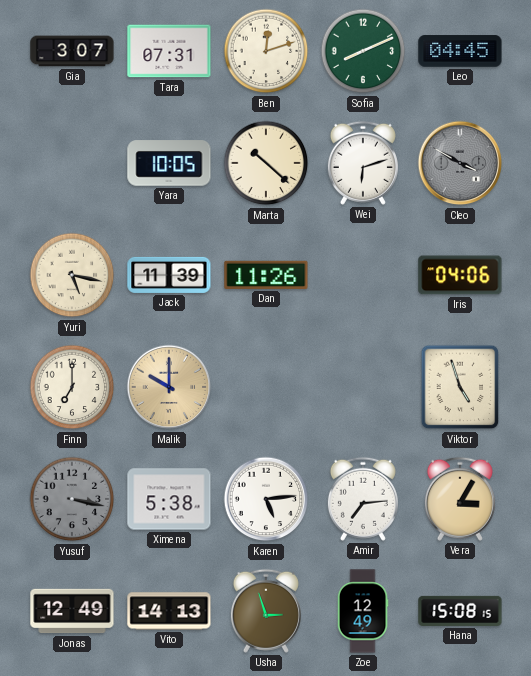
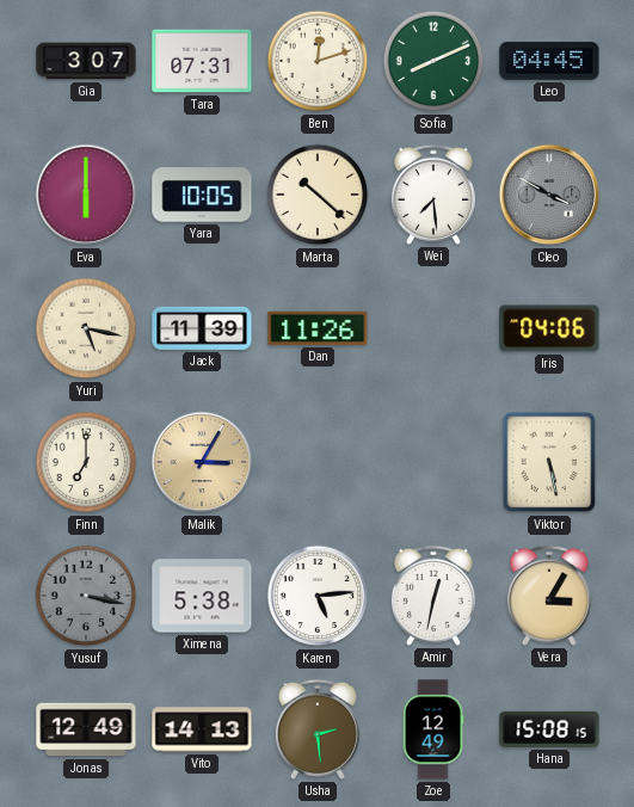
Eva: none -> 6:00
Wei: 6:12 -> 7:29
Malik: 10:00 -> 3:05
Viktor: 4:57 -> 5:28
Amir: 7:14 -> 12:32
Usha: 2:57 -> 2:29
